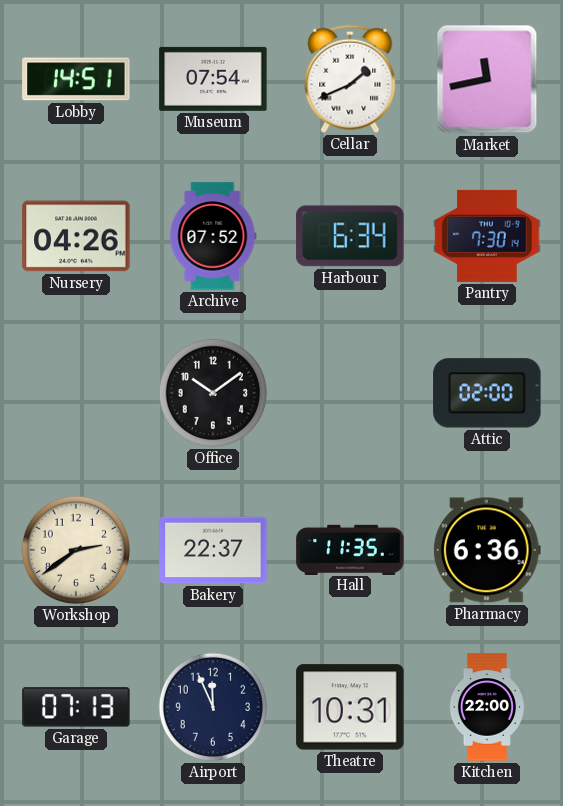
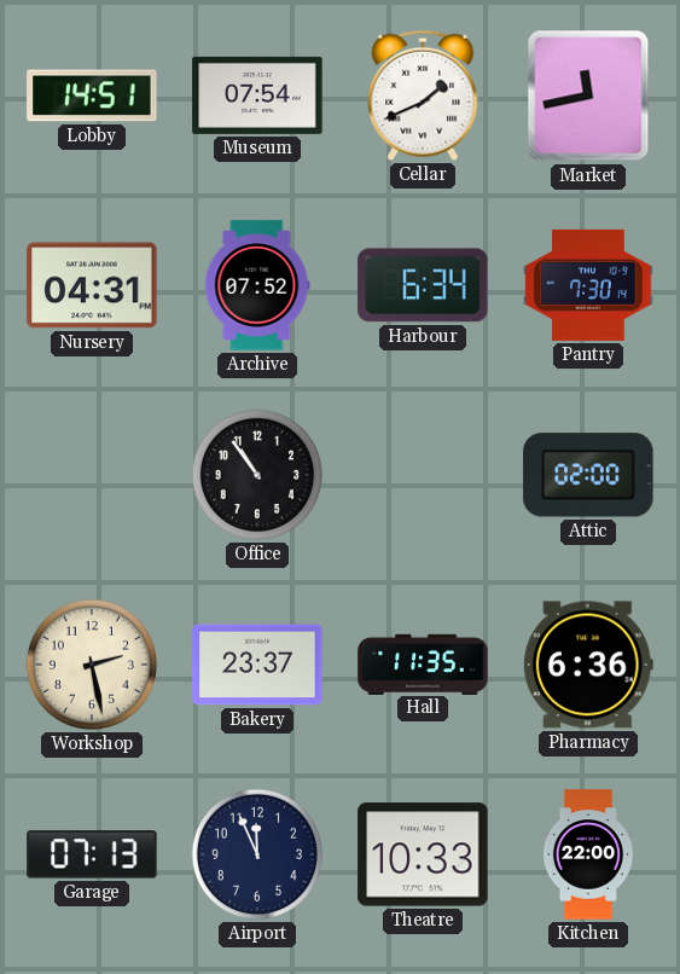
Nursery: 04:26 -> 04:31
Office: 10:09 -> 10:54
Workshop: 2:39 -> 2:28
Bakery: 22:37 -> 23:37
Theatre: 10:31 -> 10:33
